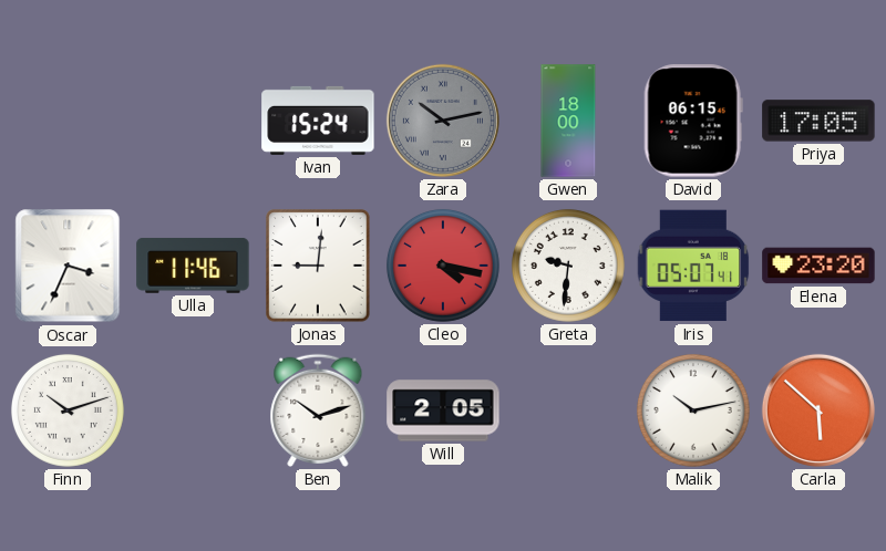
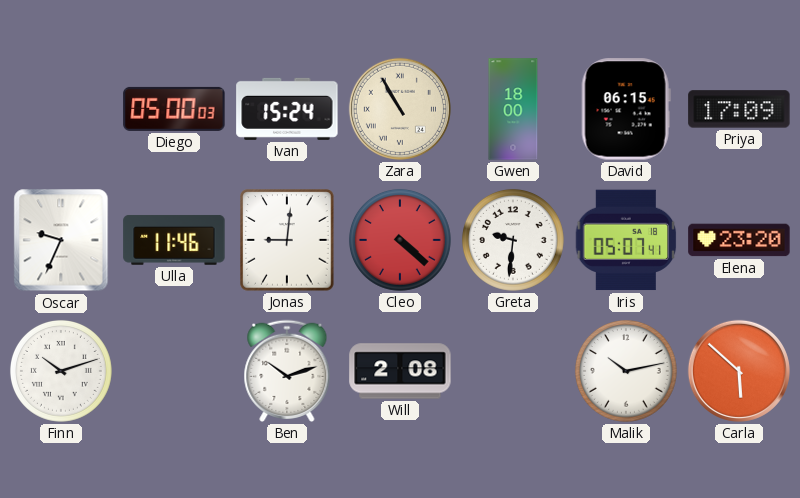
Diego: none -> 05:00
Zara: 10:13 -> 10:55
Zara dial: grey -> cream
Priya: 17:05 -> 17:09
Oscar: 3:34 -> 9:34
Cleo: 4:17 -> 4:22
Will: 2:05 -> 2:08
